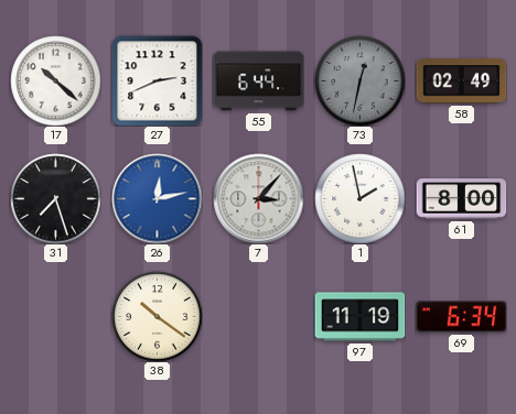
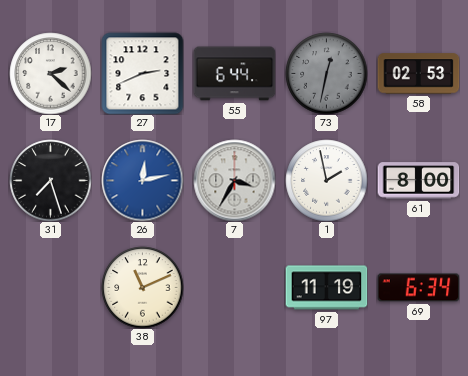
17: 10:22 -> 2:22
58: 02:49 -> 02:53
7: 3:07 -> 3:35
38: 10:21 -> 11:11
